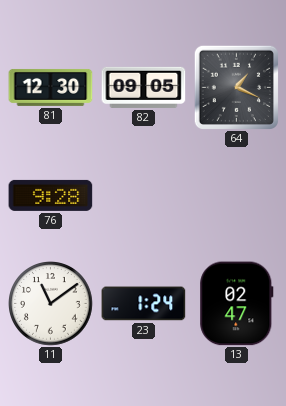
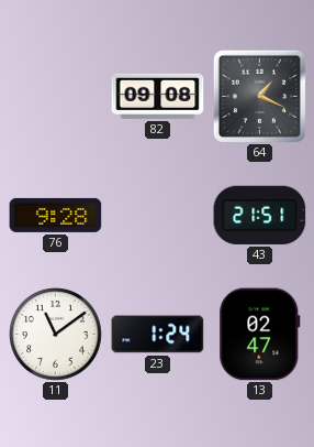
81: 12:30 -> none
82: 09:05 -> 09:08
43: none -> 21:51
